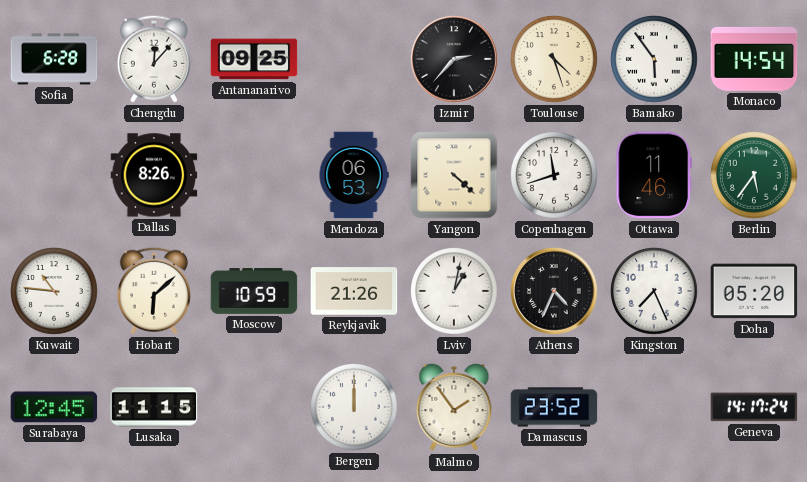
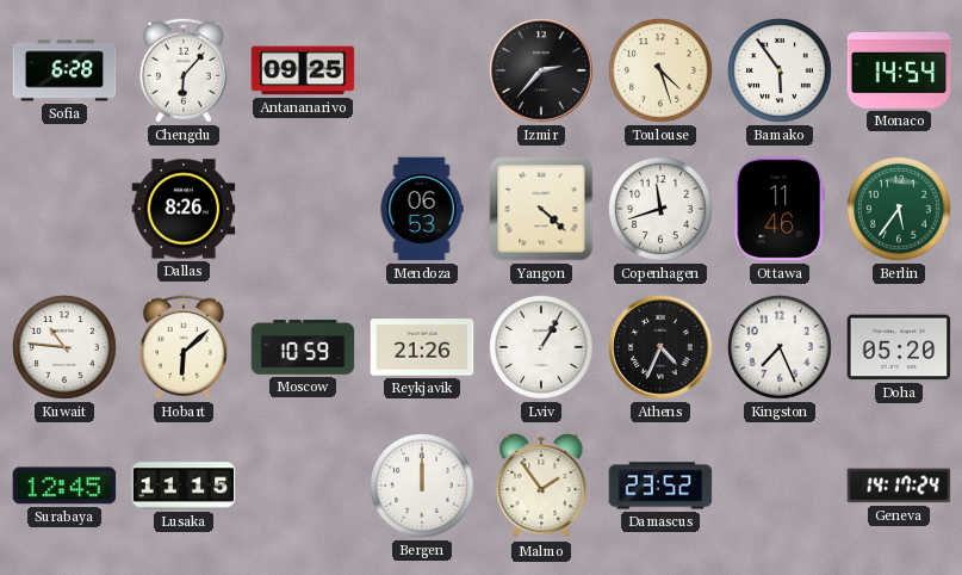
Chengdu: 12:07 -> 6:07
Lviv: 1:02 -> 1:05
